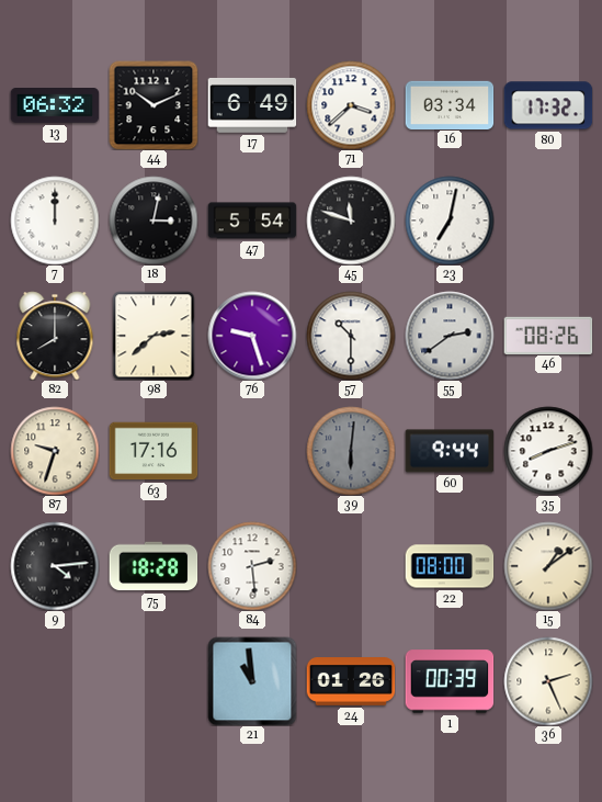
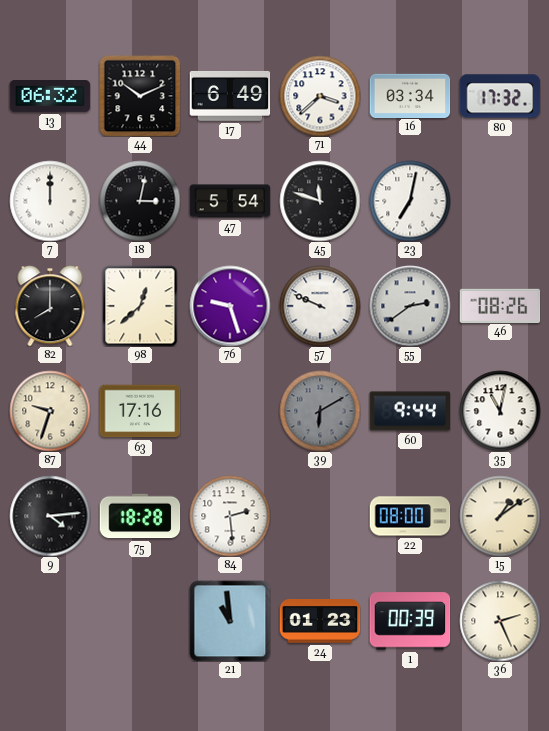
98: 2:38 -> 12:38
57: 10:30 -> 9:49
39: 6:01 -> 6:10
35: 8:12 -> 11:02
24: 01:26 -> 01:23
